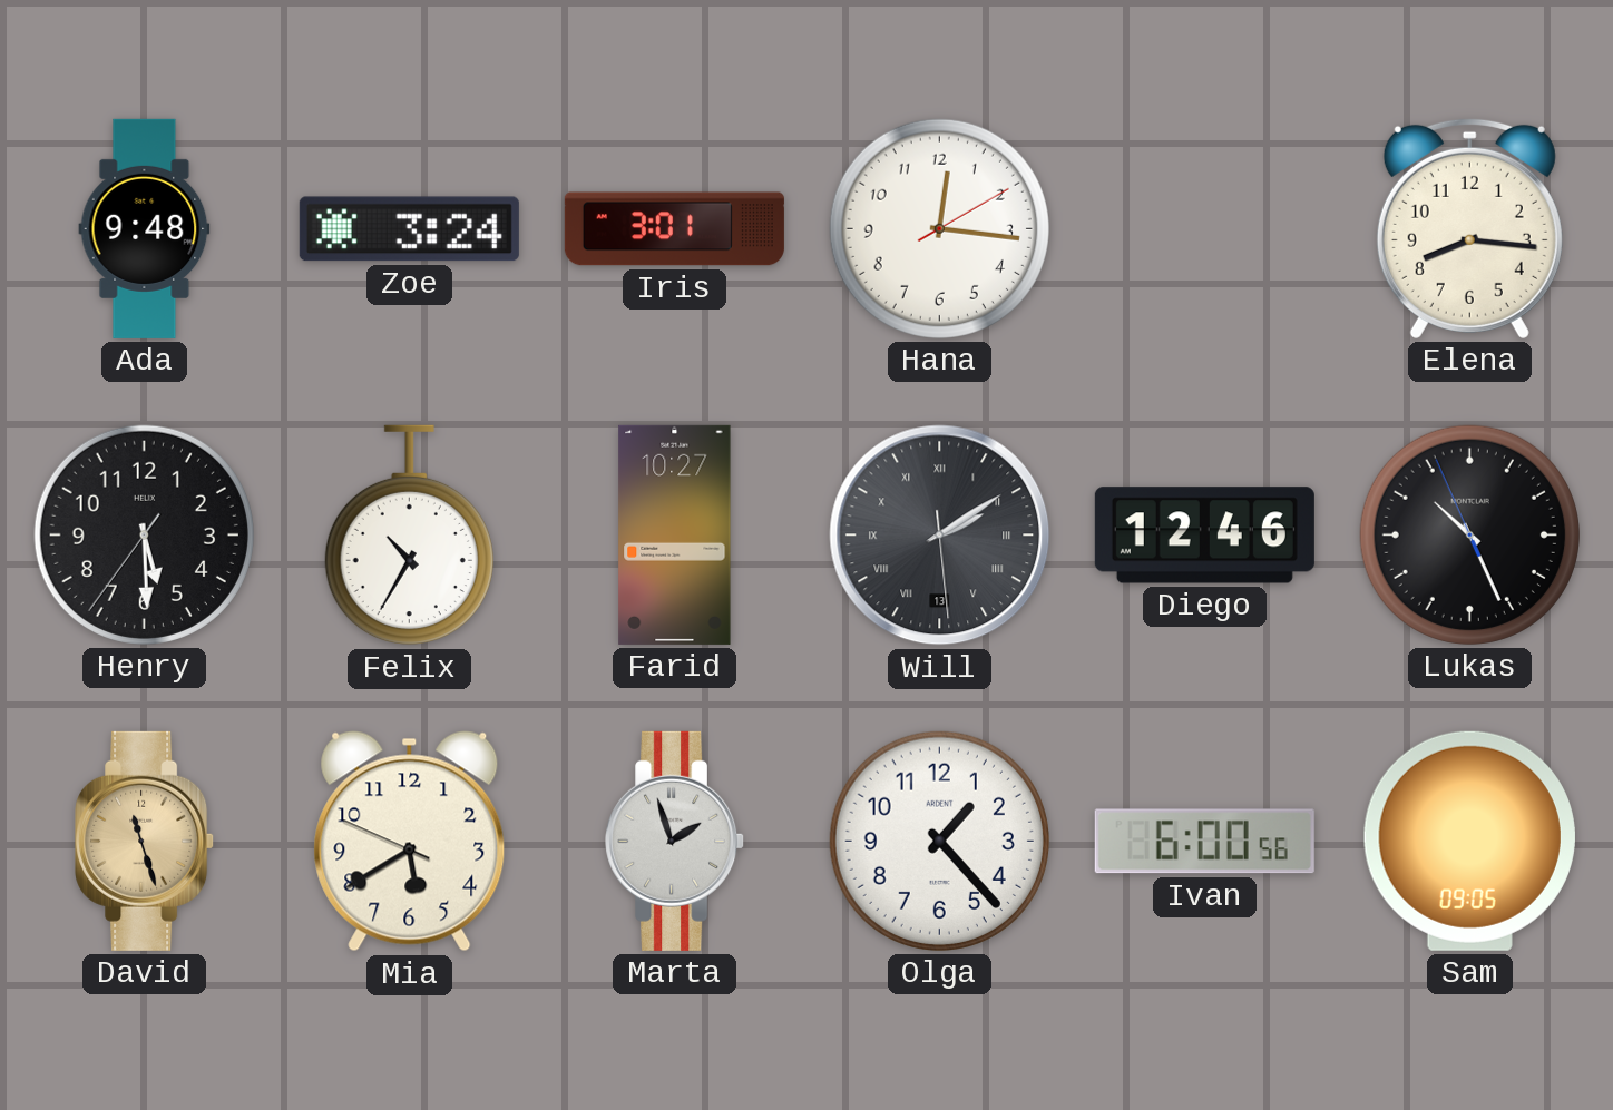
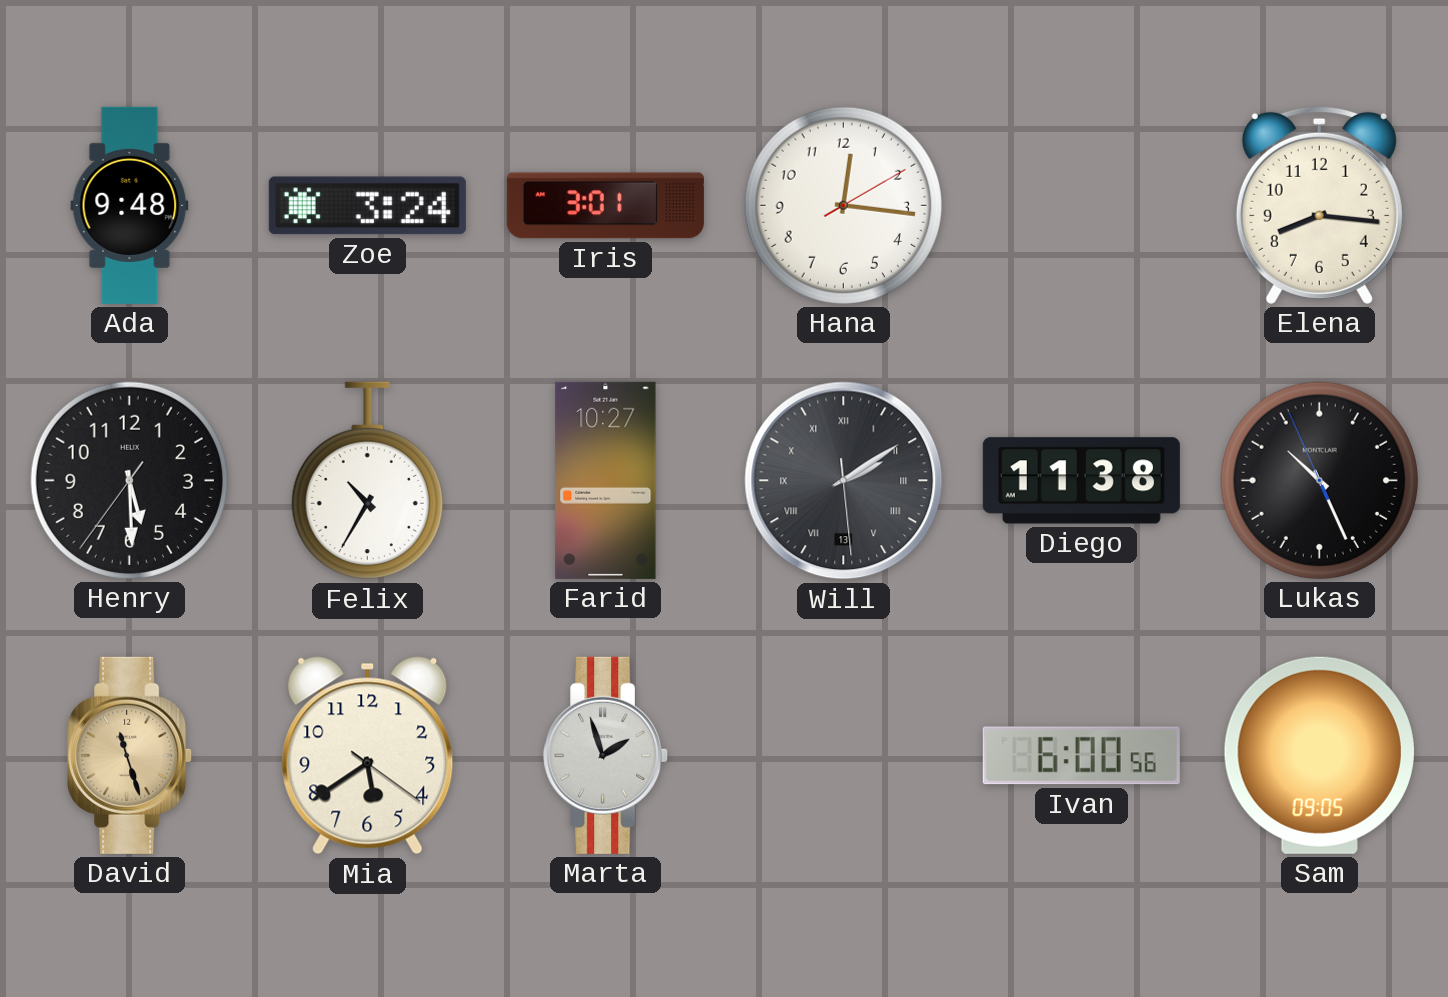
Diego: 12:46 -> 11:38
Mia: 5:39:49 -> 5:39:21
Olga: 1:23 -> none
